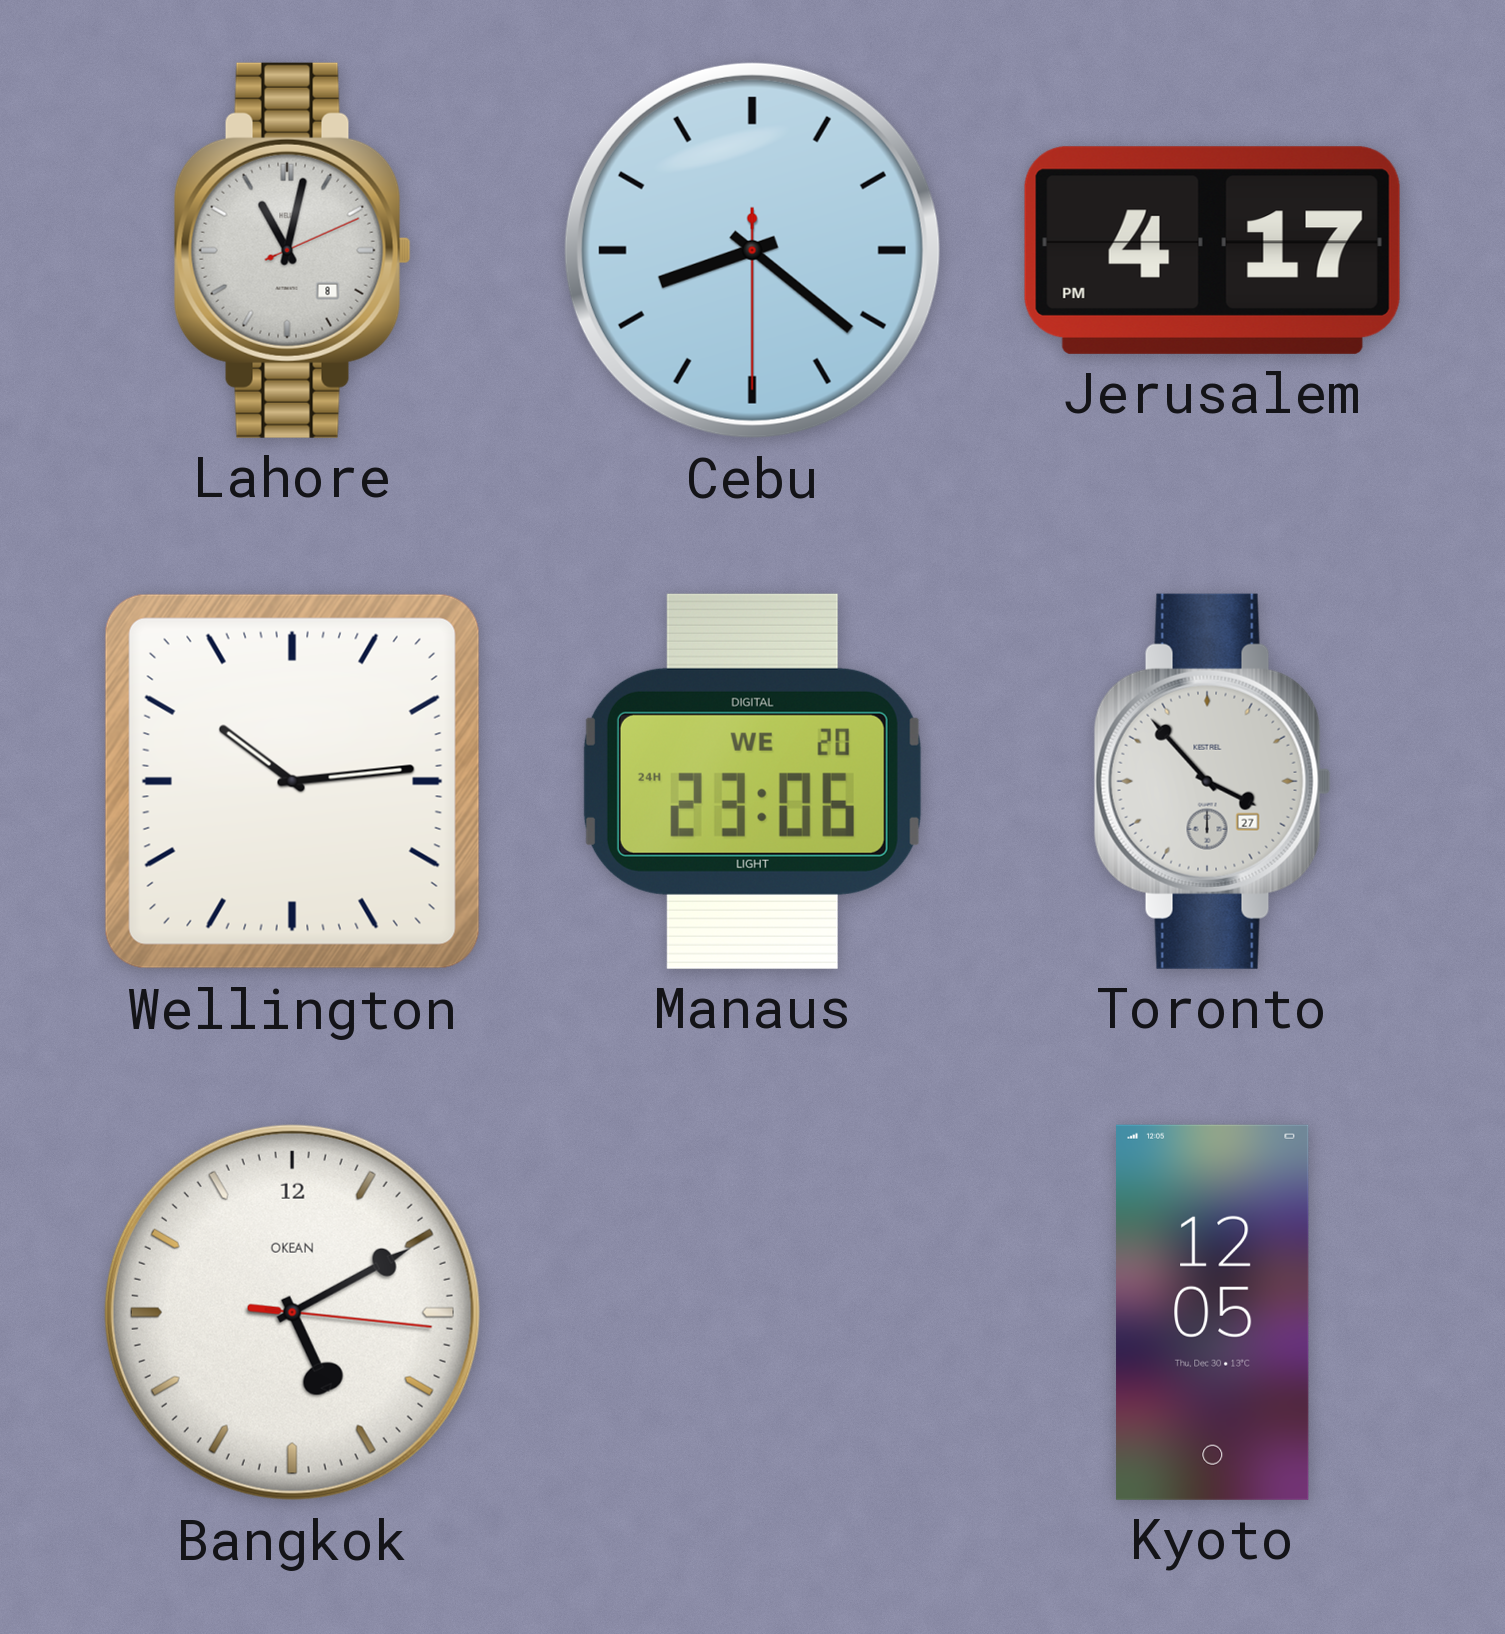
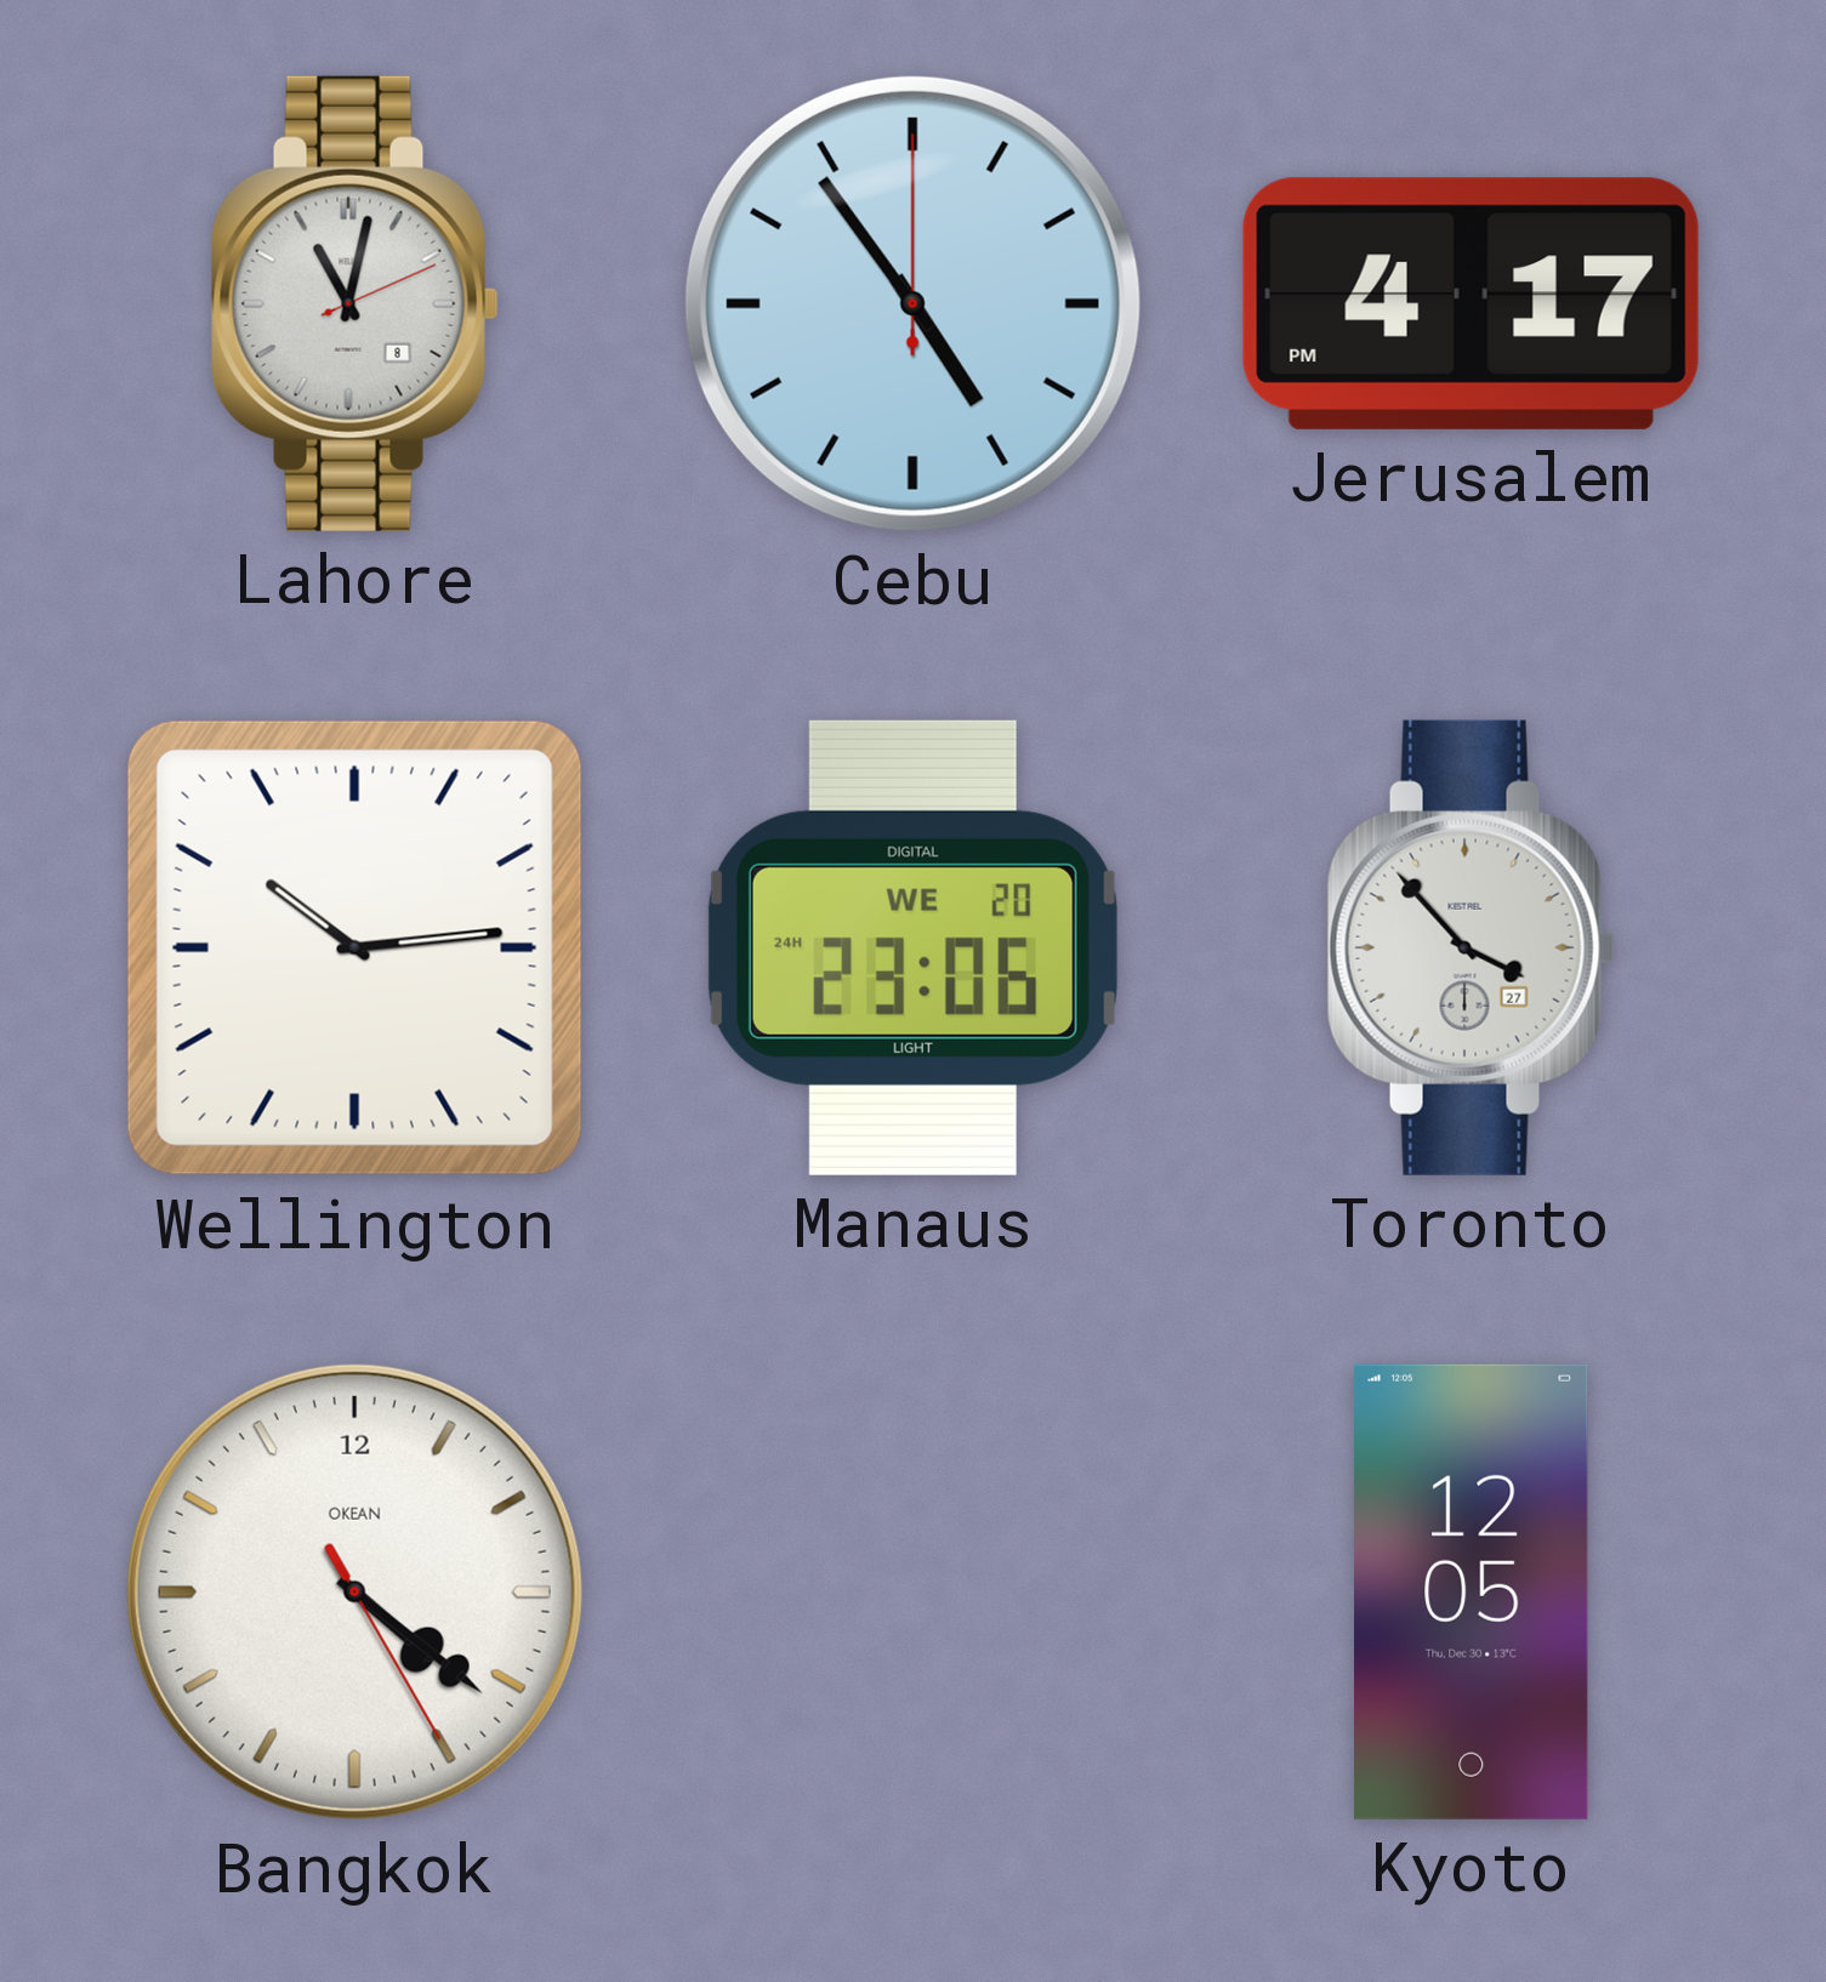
Cebu: 8:21 -> 4:54
Bangkok: 5:10 -> 4:21
